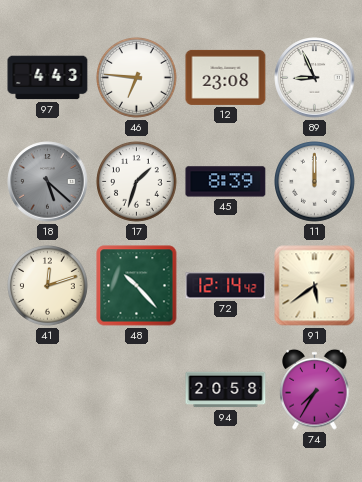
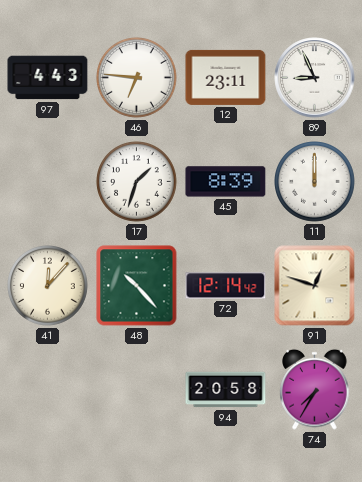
12: 23:08 -> 23:11
18: 5:22 -> none
41: 12:12 -> 12:07
91: 5:39 -> 12:48
